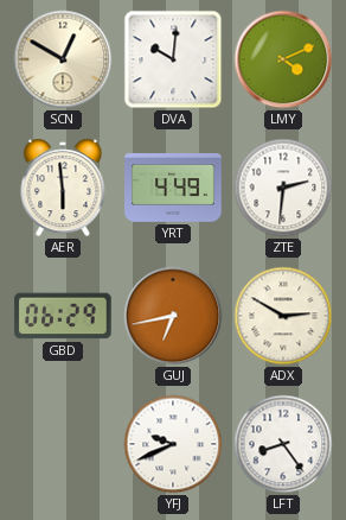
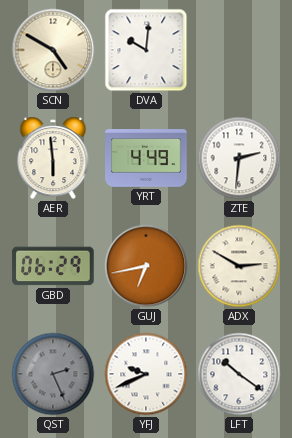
SCN: 12:50 -> 4:50
LMY: 4:11 -> none
QST: none -> 2:26
LFT: 8:24 -> 10:21
